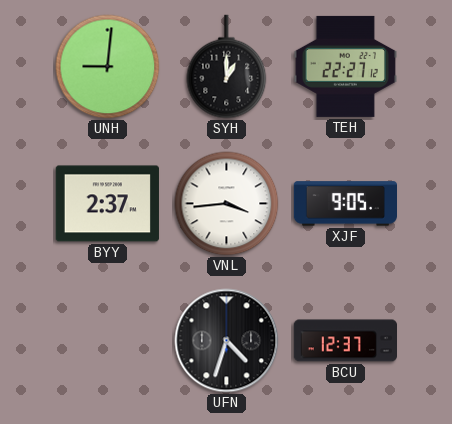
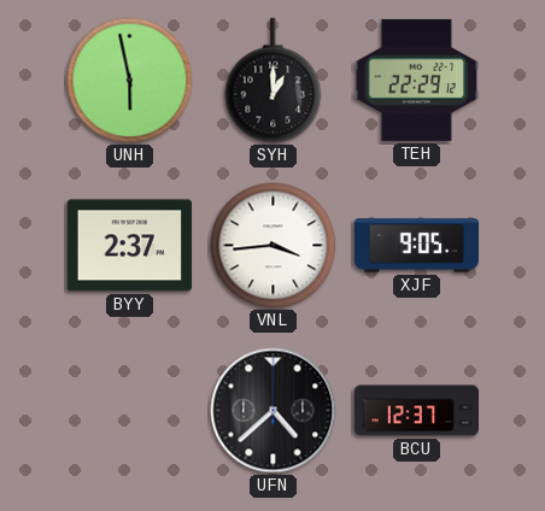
UNH: 9:01 -> 5:58
TEH: 22:27 -> 22:29
UFN: 4:33 -> 4:38
